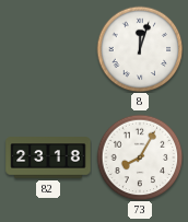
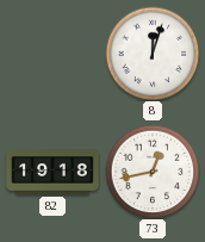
82: 23:18 -> 19:18
73: 8:05 -> 12:43
